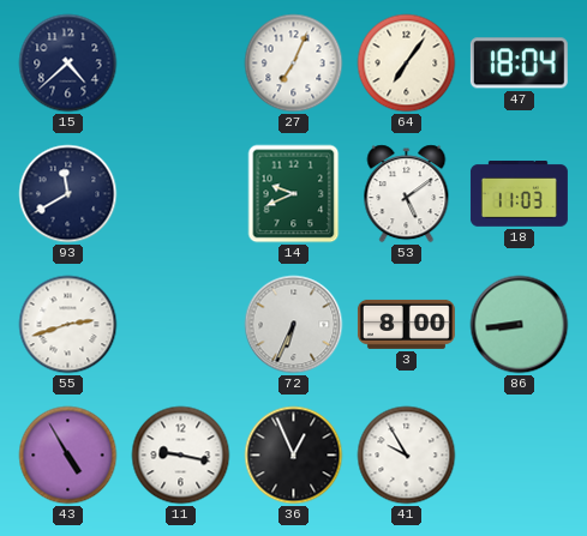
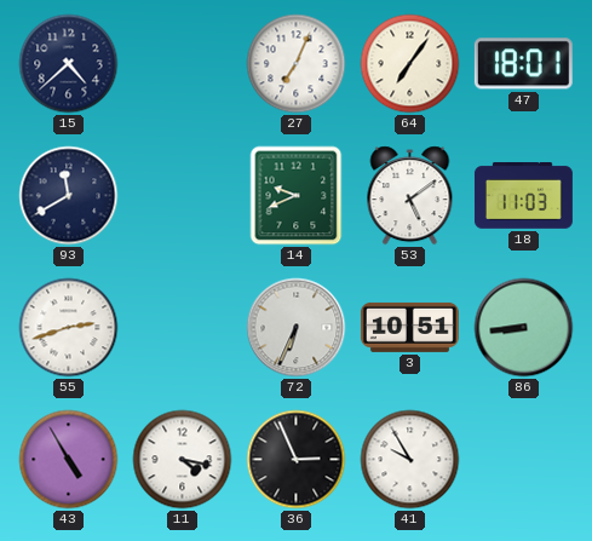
47: 18:04 -> 18:01
3: 8:00 -> 10:51
11: 9:17 -> 4:17
36: 12:56 -> 2:56
